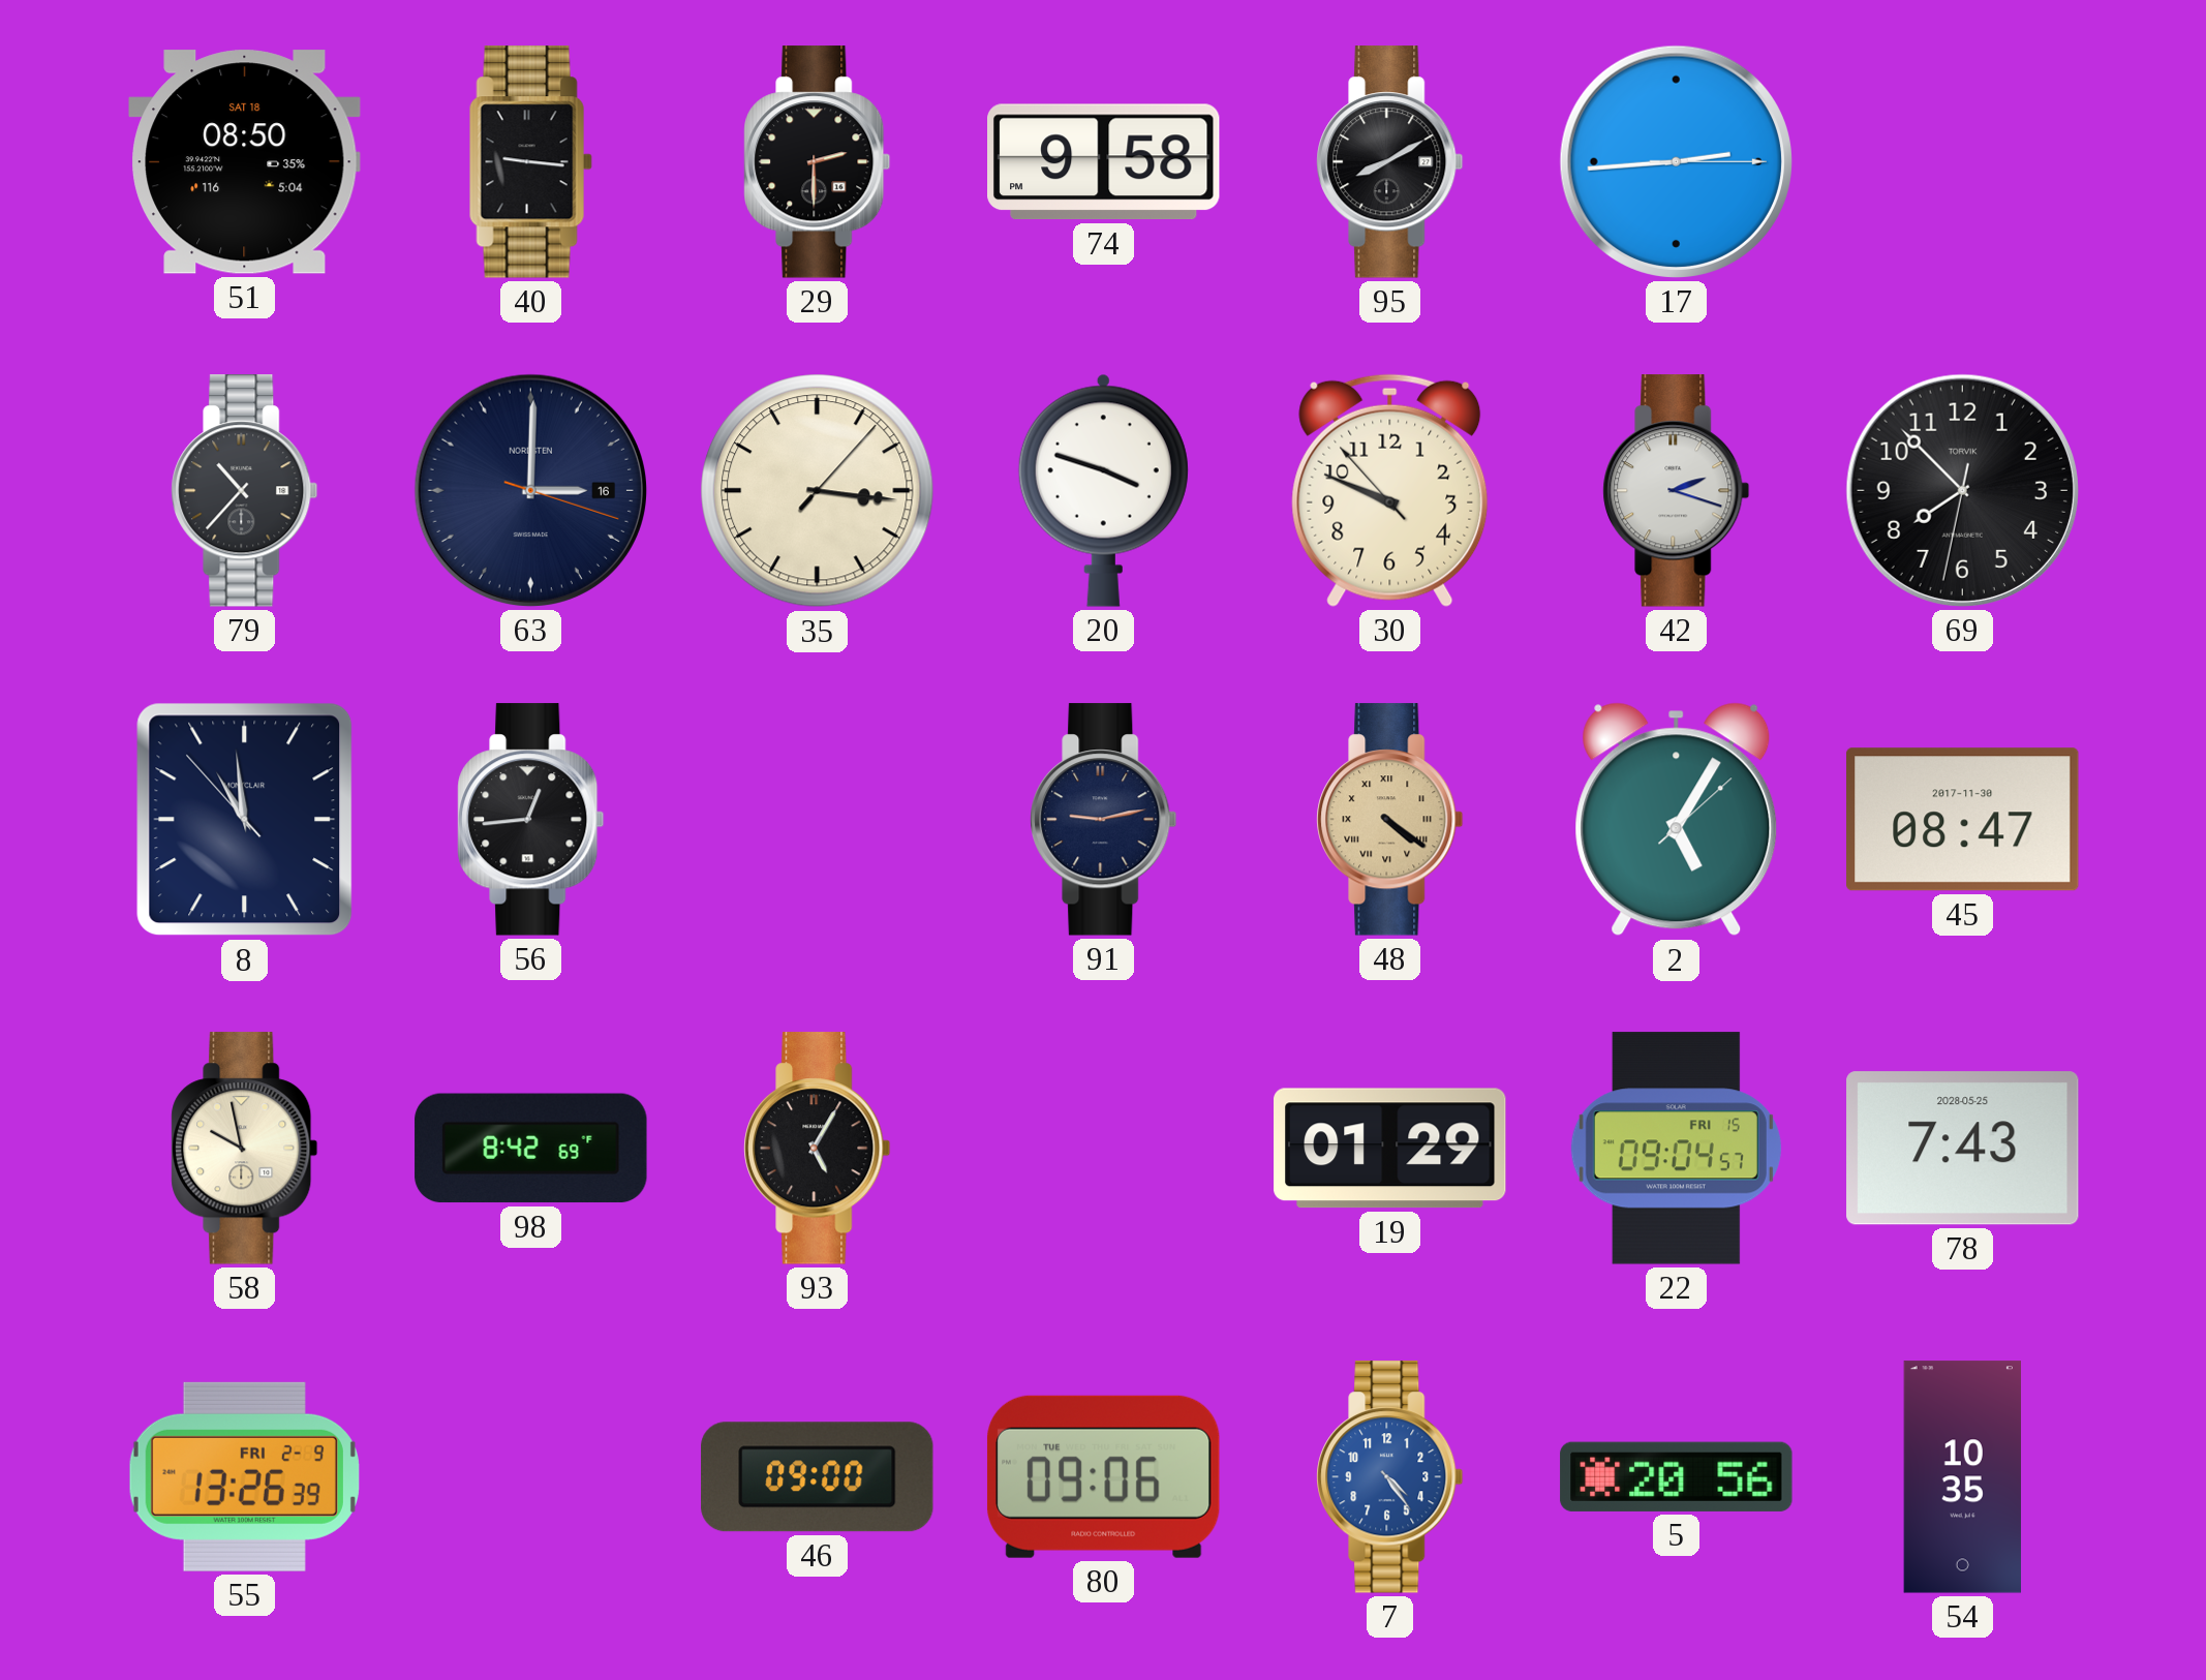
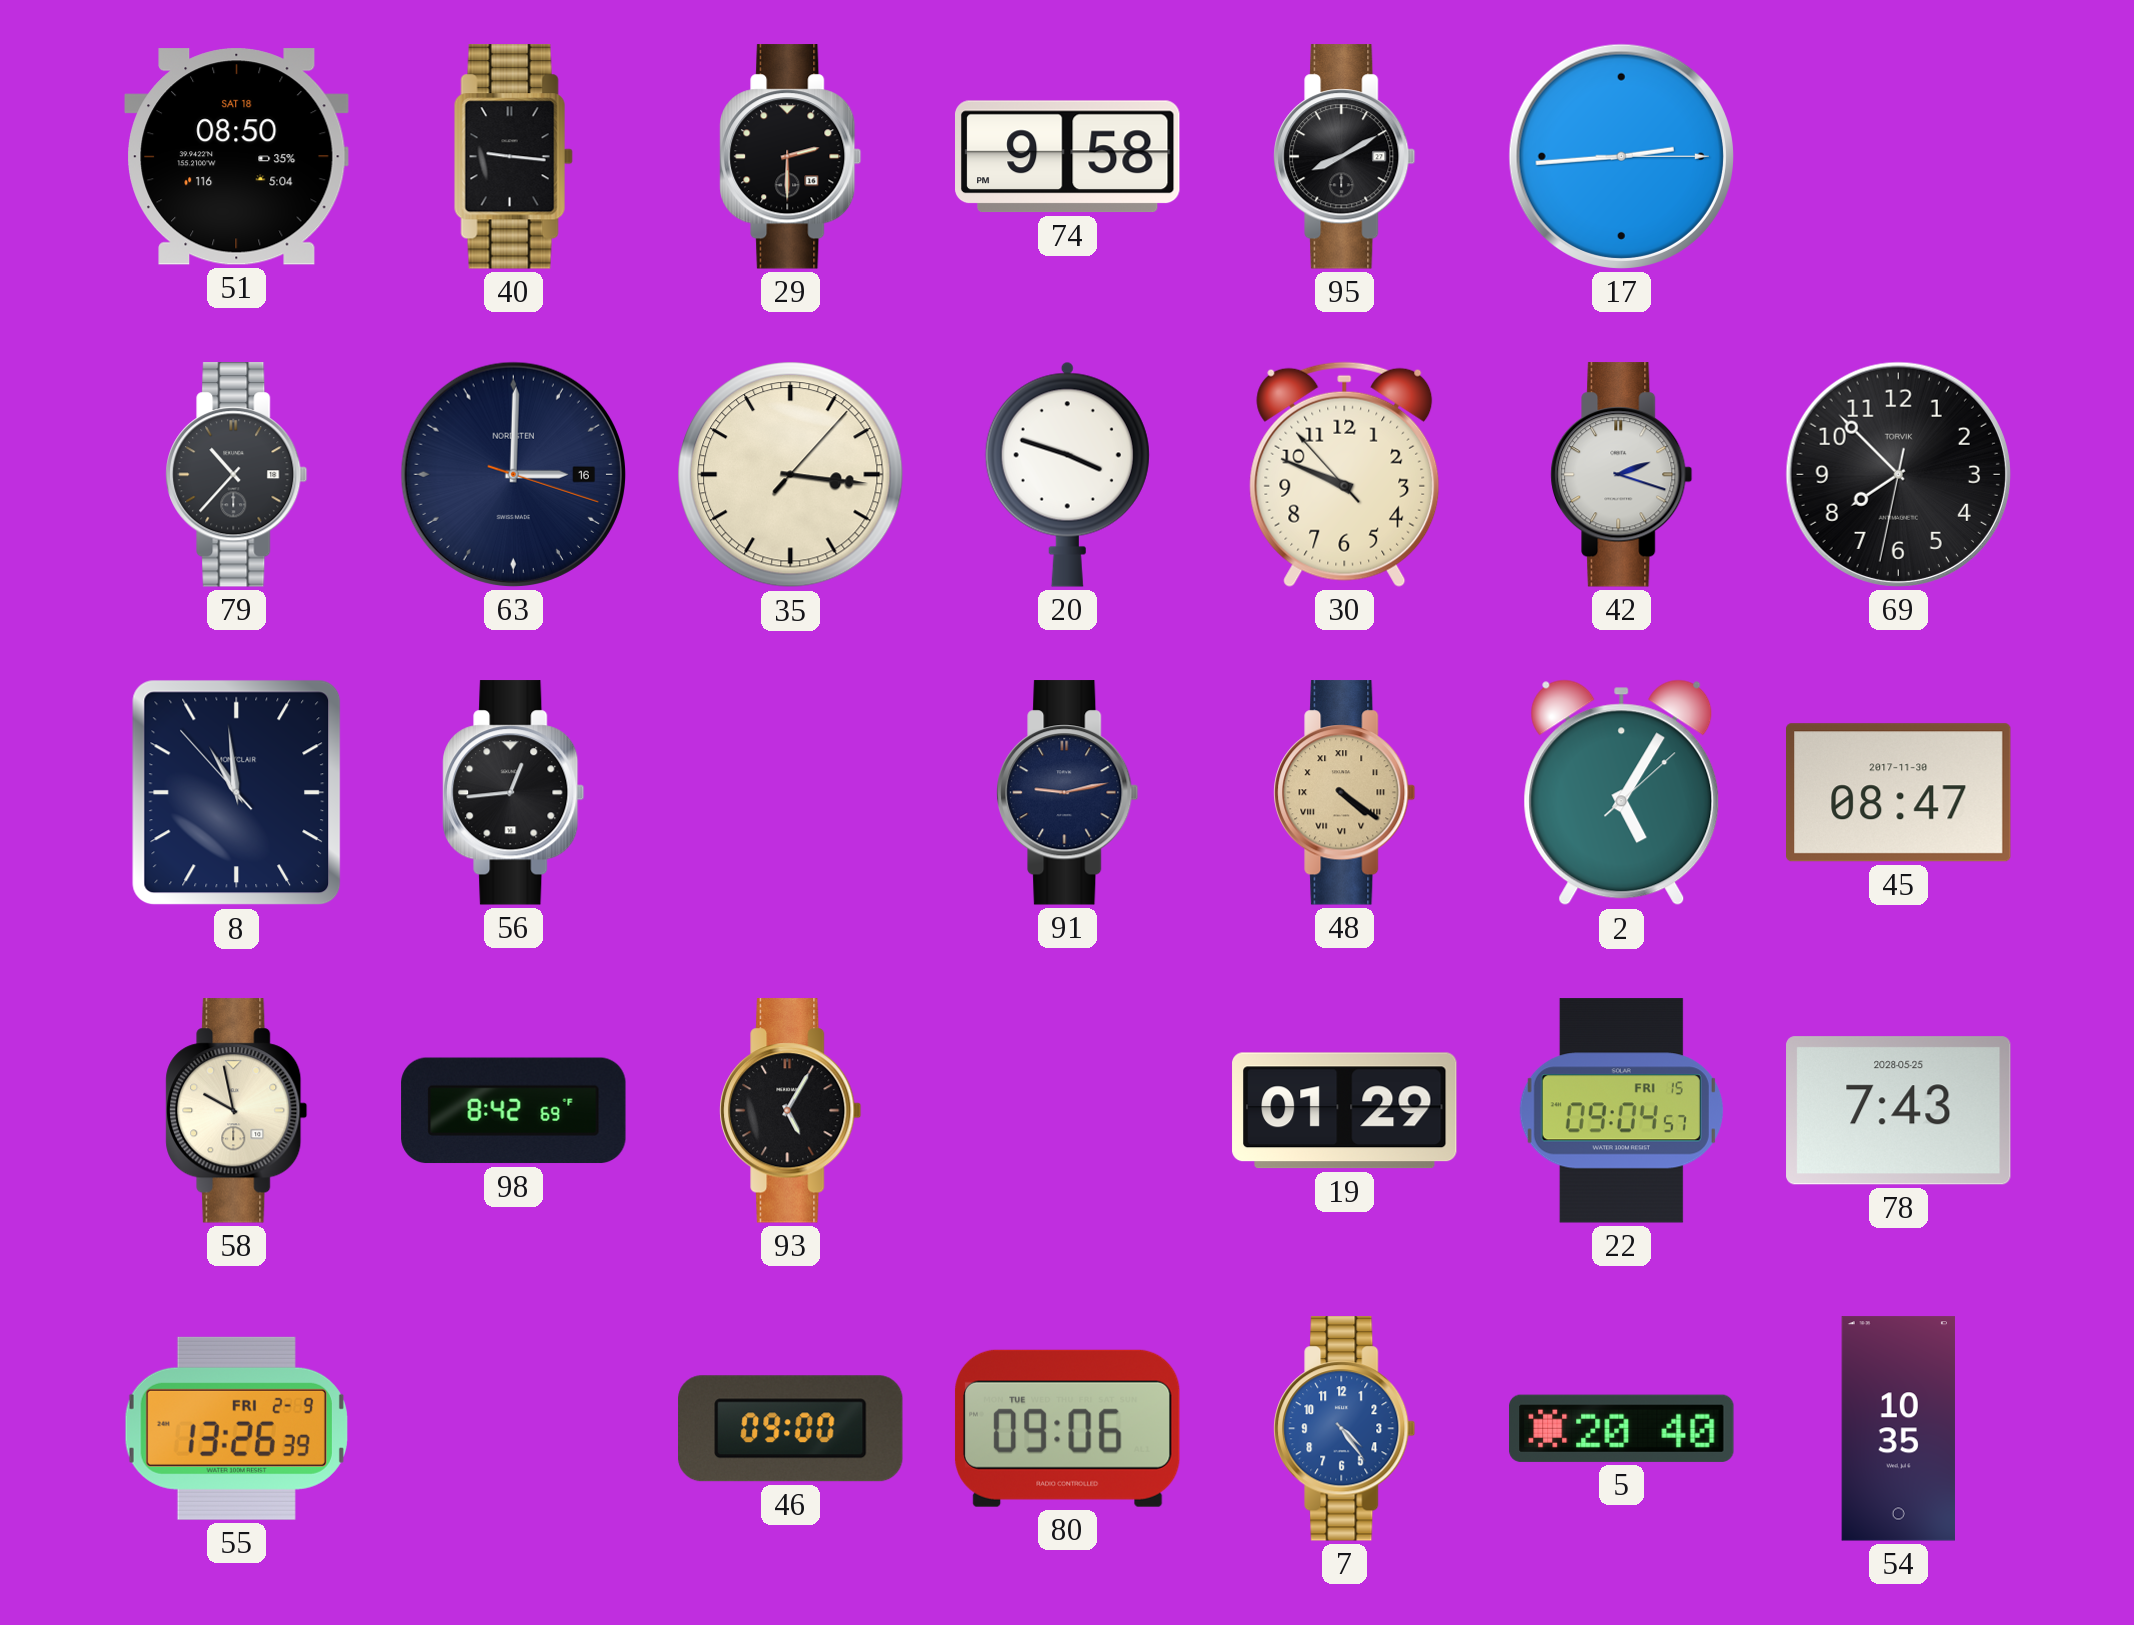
5: 20:56 -> 20:40
